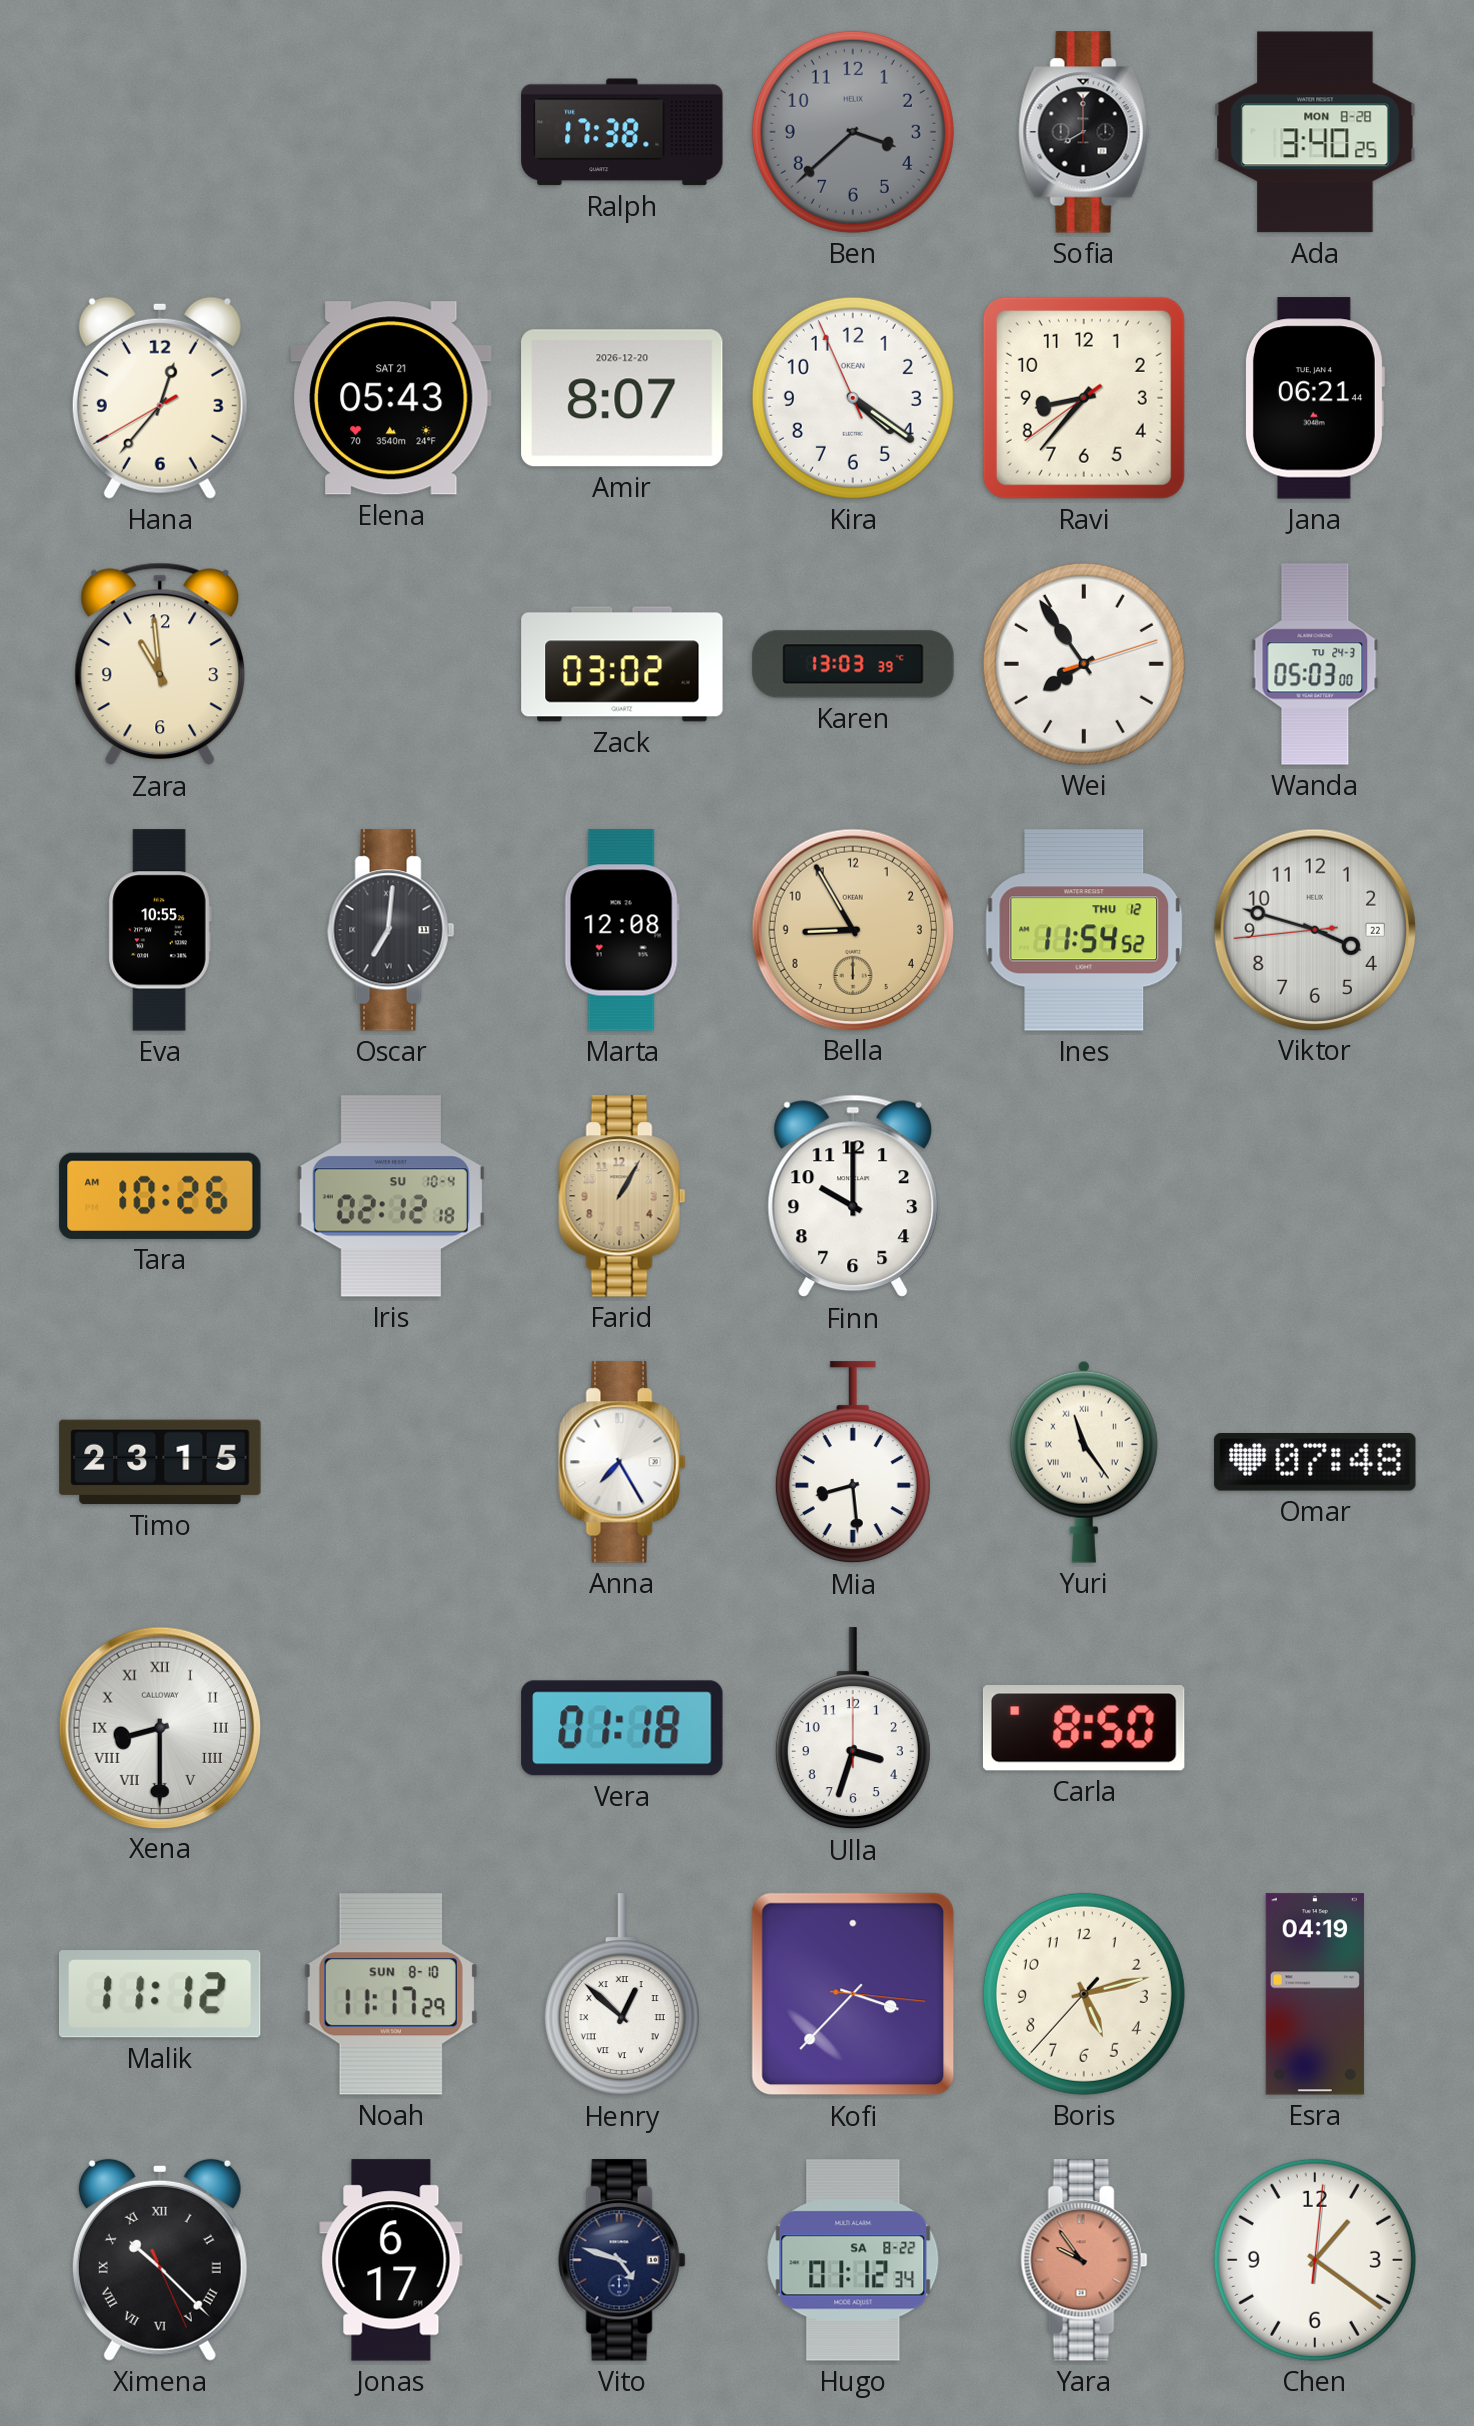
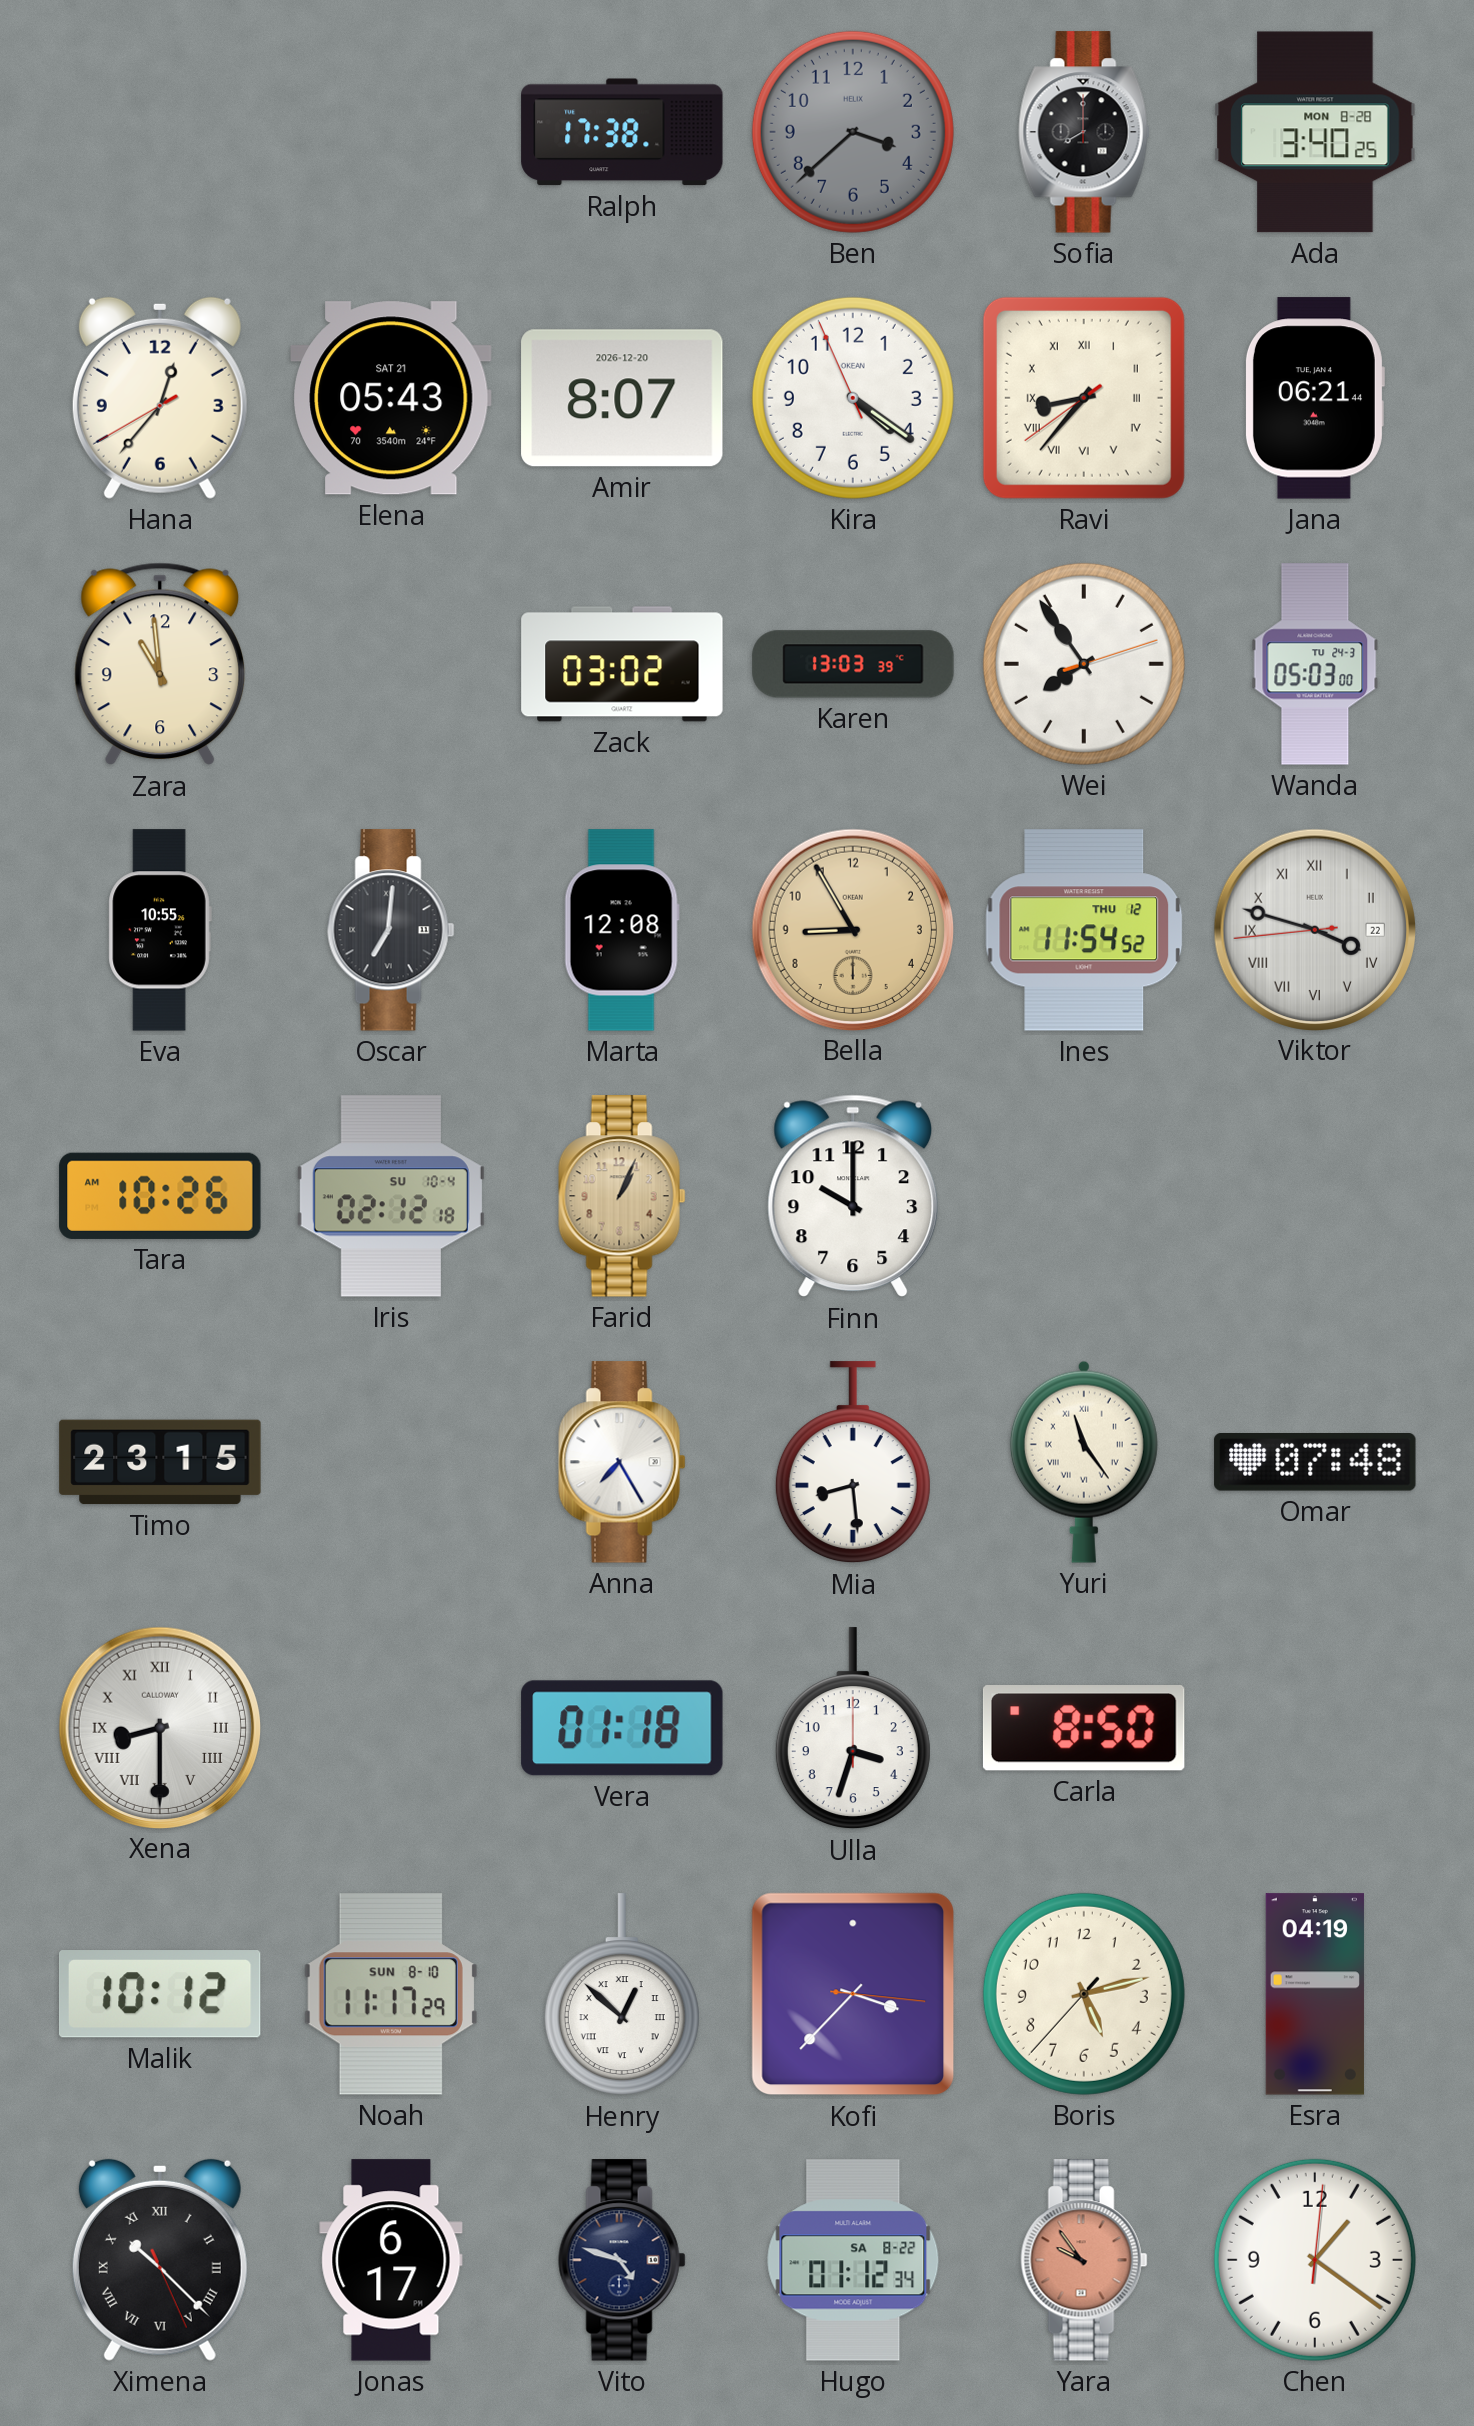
Ravi numerals: Arabic -> Roman
Viktor numerals: Arabic -> Roman
Farid: 1:05 -> 1:04
Malik: 11:12 -> 10:12
